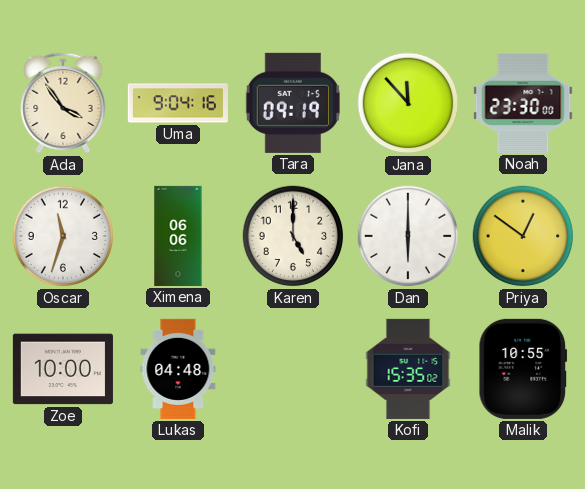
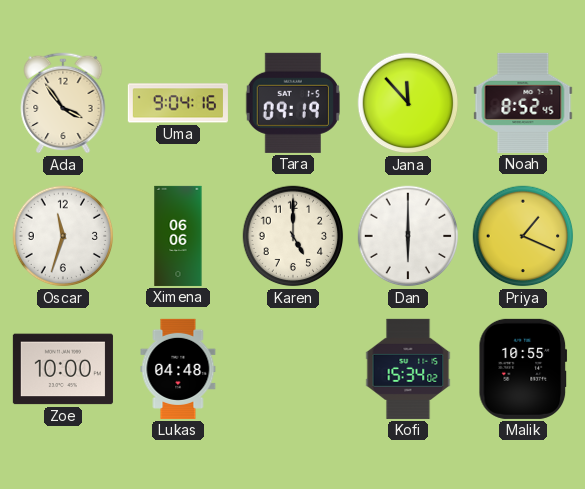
Noah: 23:30 -> 8:52
Priya: 12:51 -> 1:19
Kofi: 15:35 -> 15:34
